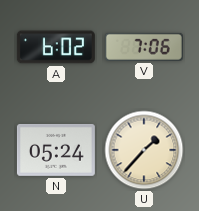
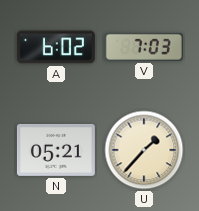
V: 7:06 -> 7:03
N: 05:24 -> 05:21
